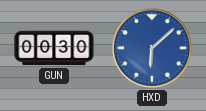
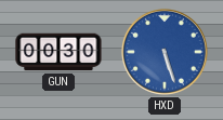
HXD: 6:08 -> 5:27
